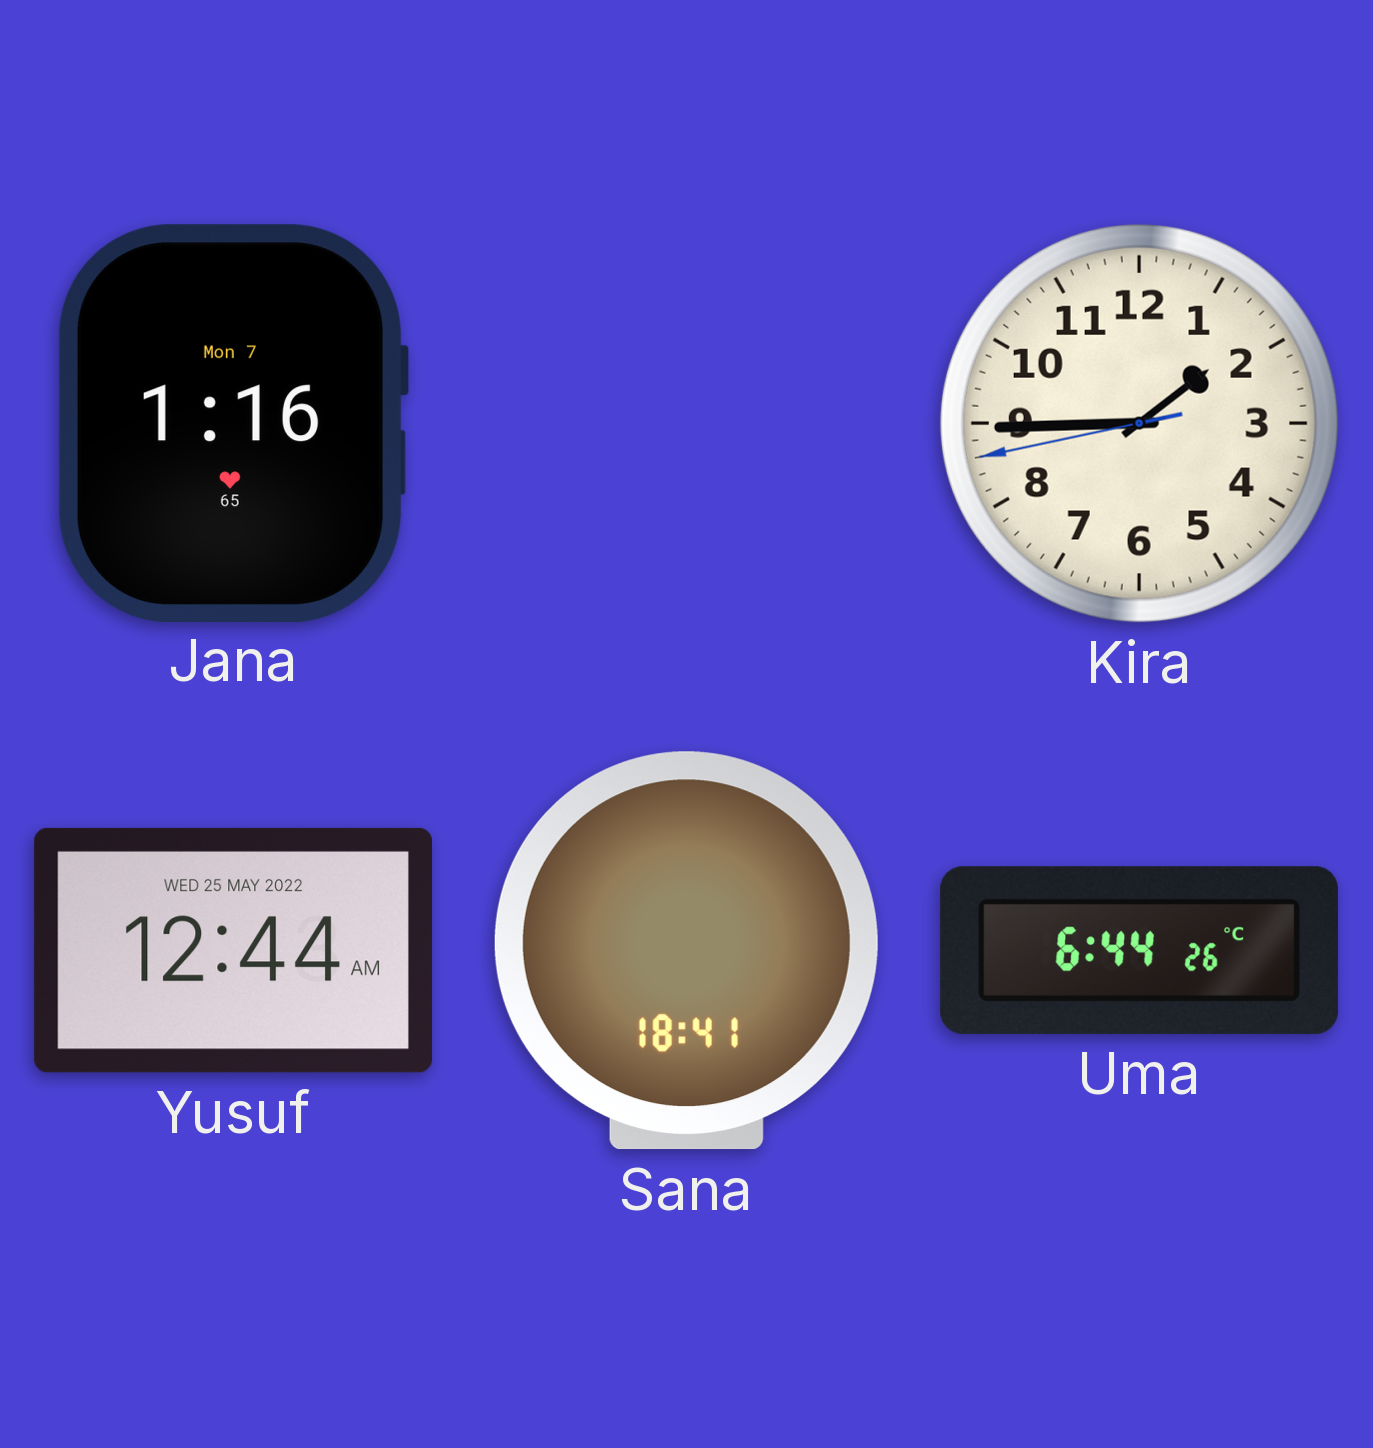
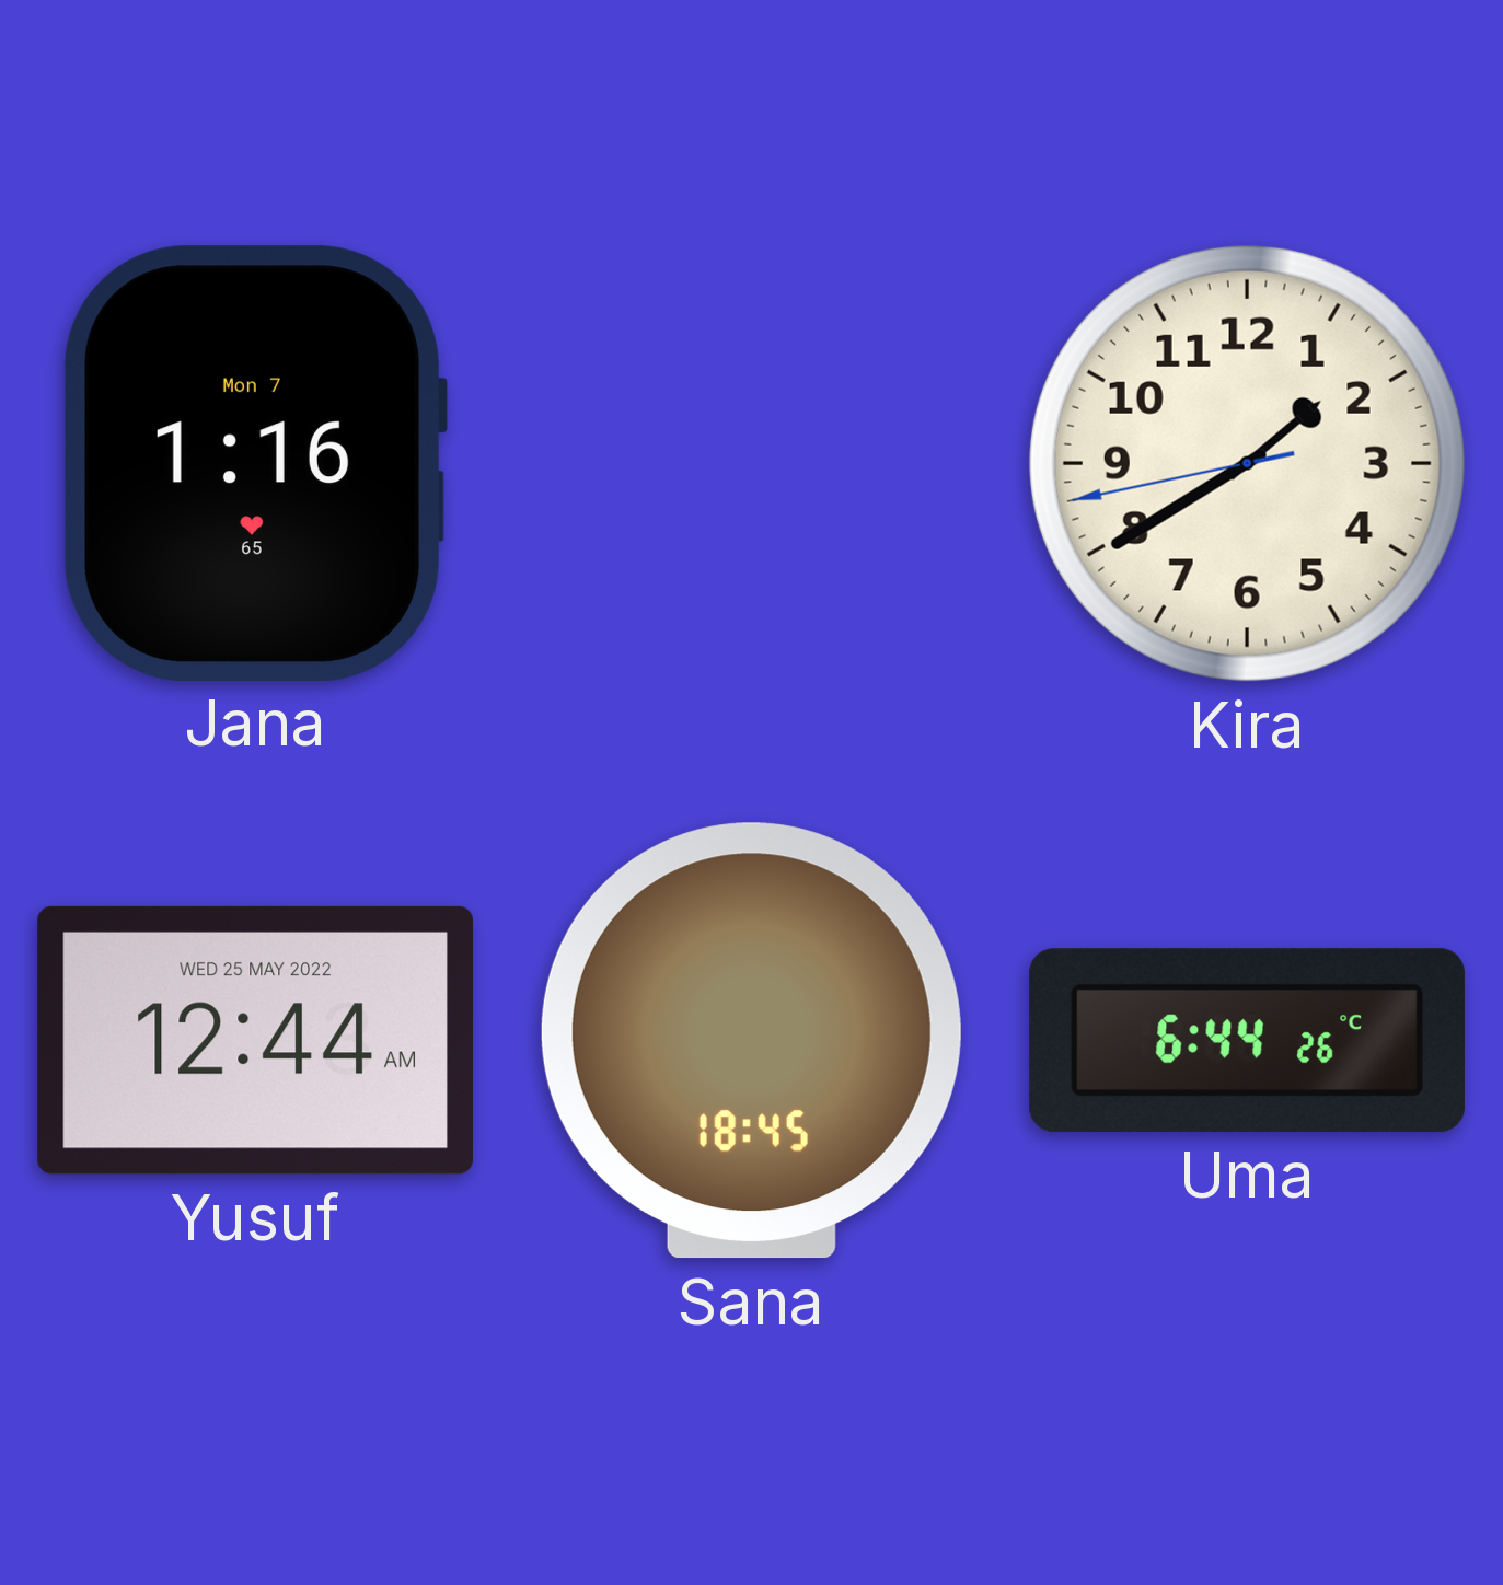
Kira: 1:44 -> 1:39
Sana: 18:41 -> 18:45
